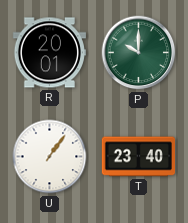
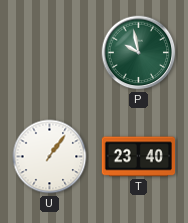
R: 20:01 -> none
P: 10:00 -> 9:58
